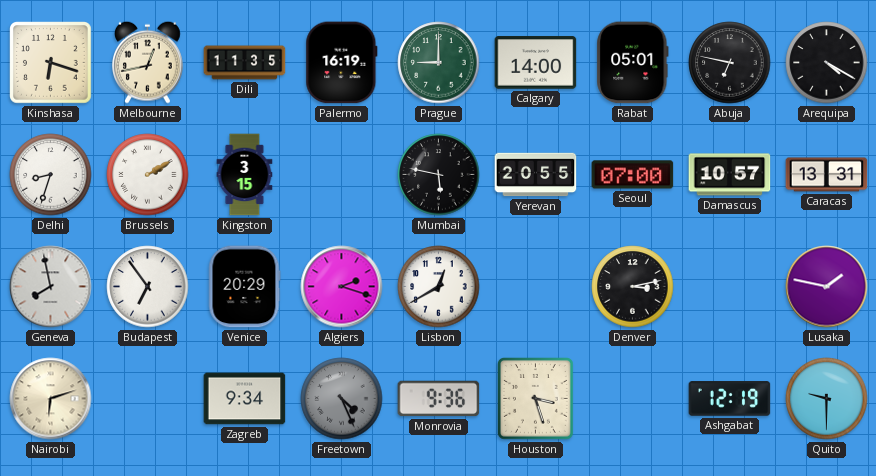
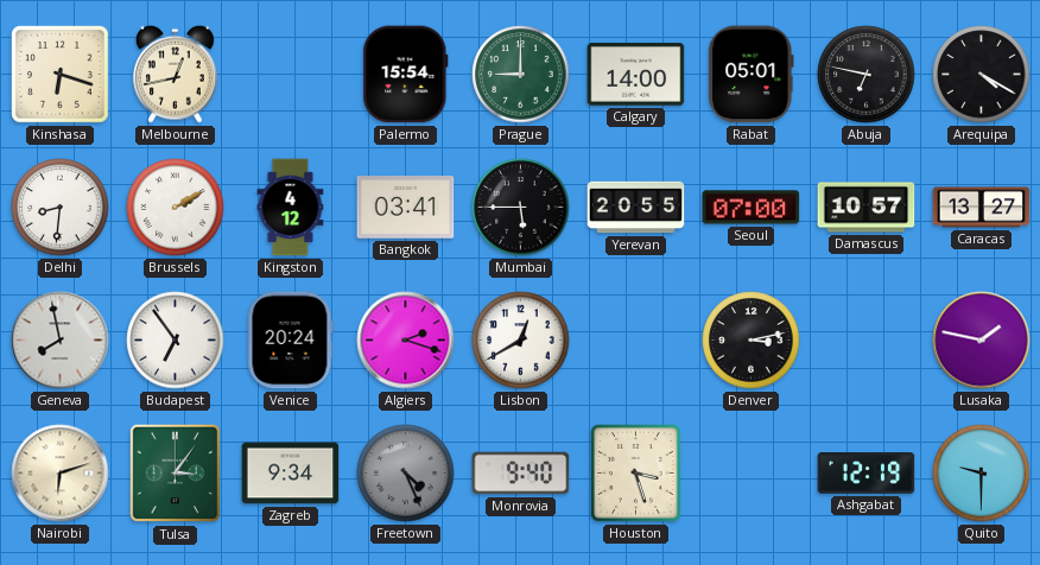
Dili: 11:35 -> none
Palermo: 16:19 -> 15:54
Delhi: 8:33 -> 8:31
Kingston: 3:15 -> 4:12
Bangkok: none -> 03:41
Mumbai: 5:47 -> 5:45
Caracas: 13:31 -> 13:27
Venice: 20:29 -> 20:24
Tulsa: none -> 3:06
Monrovia: 9:36 -> 9:40
